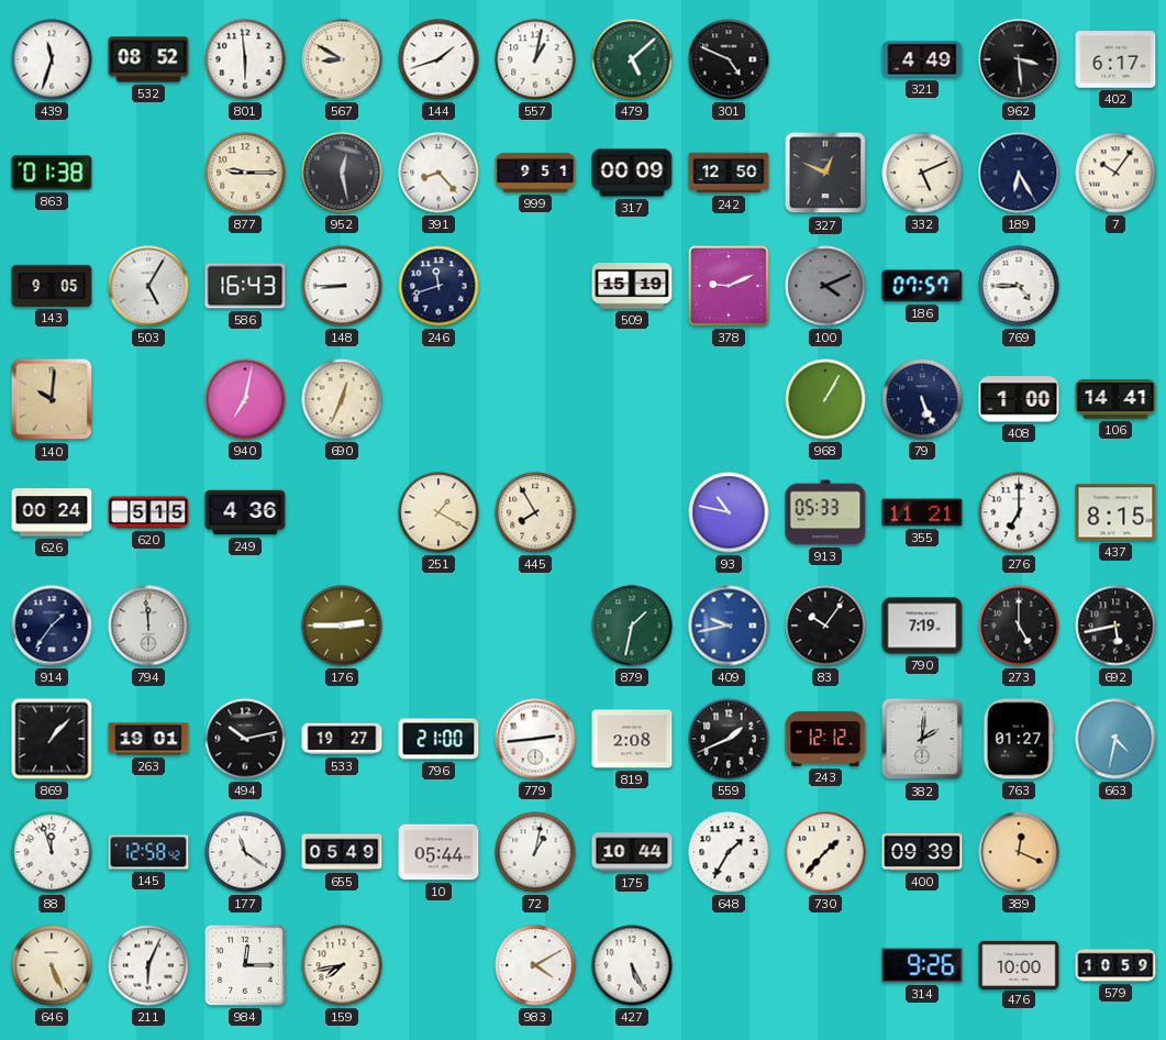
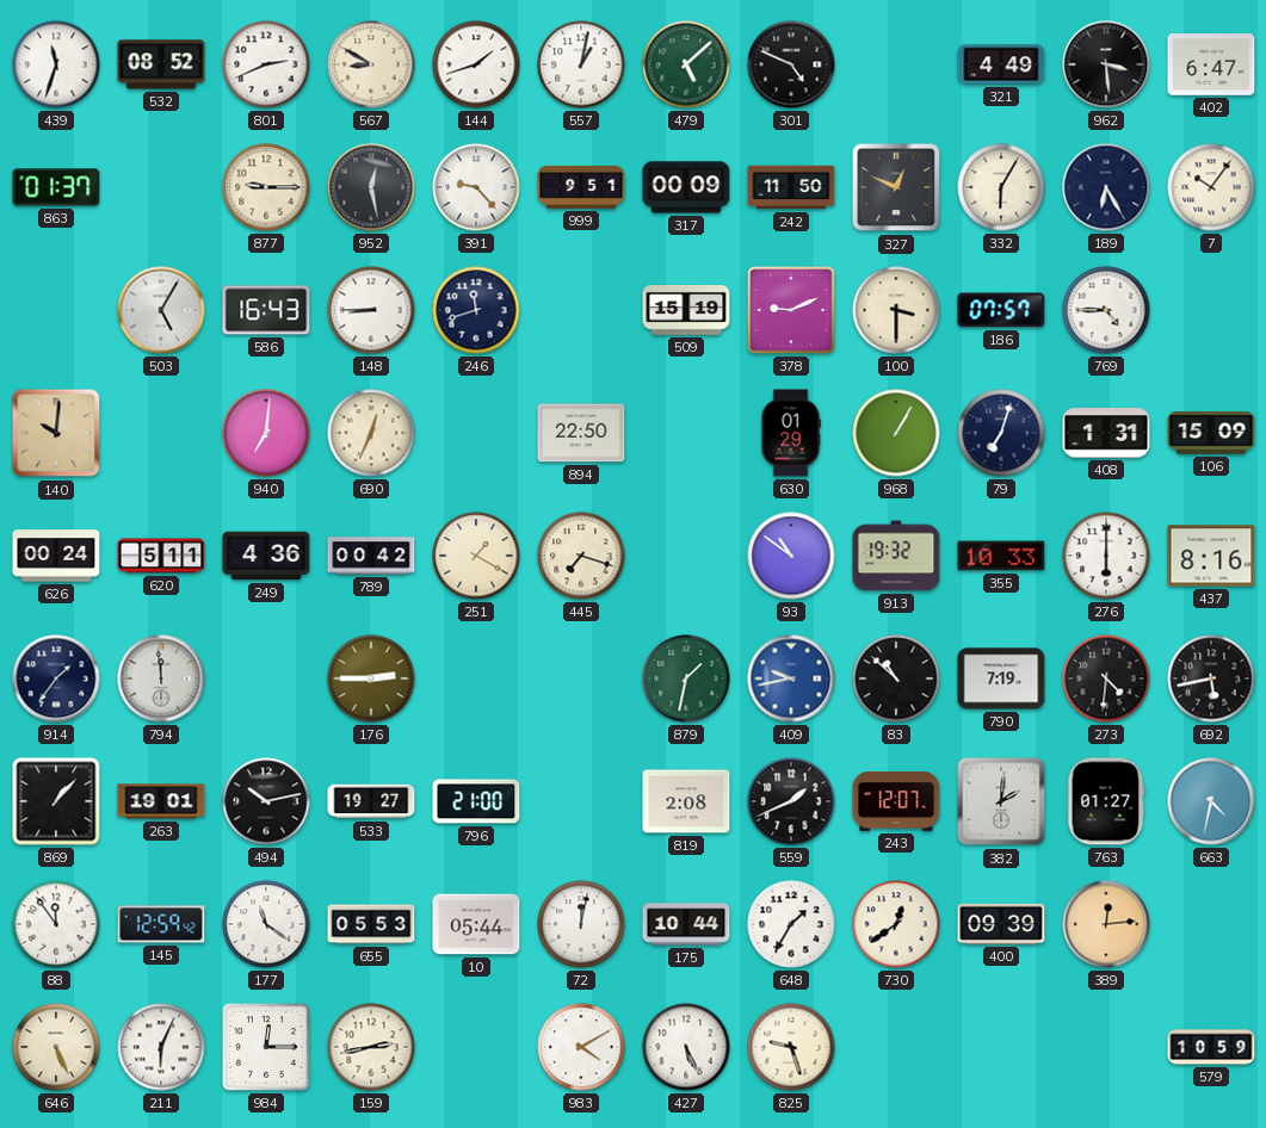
801: 5:59 -> 2:41
402: 6:17 -> 6:47
863: 01:38 -> 01:37
391: 8:23 -> 9:23
242: 12:50 -> 11:50
332: 5:11 -> 6:05
143: 9:05 -> none
100: 4:11 -> 3:30
100 dial: grey -> cream
940: 7:02 -> 7:01
894: none -> 22:50
630: none -> 01:29
79: 5:26 -> 7:03
408: 1:00 -> 1:31
106: 14:41 -> 15:09
620: 5:15 -> 5:11
789: none -> 00:42
445: 7:55 -> 7:18
93: 10:47 -> 10:51
913: 05:33 -> 19:32
355: 11:21 -> 10:33
276: 7:00 -> 6:00
437: 8:15 -> 8:16
83: 10:06 -> 10:52
273: 5:00 -> 4:31
779: 2:44 -> none
243: 12:12 -> 12:07
88: 11:57 -> 11:54
145: 12:58 -> 12:59
655: 05:49 -> 05:53
72: 1:02 -> 12:02
730: 1:37 -> 12:39
389: 12:19 -> 12:14
159: 7:43 -> 2:43
825: none -> 9:27
314: 9:26 -> none
476: 10:00 -> none
